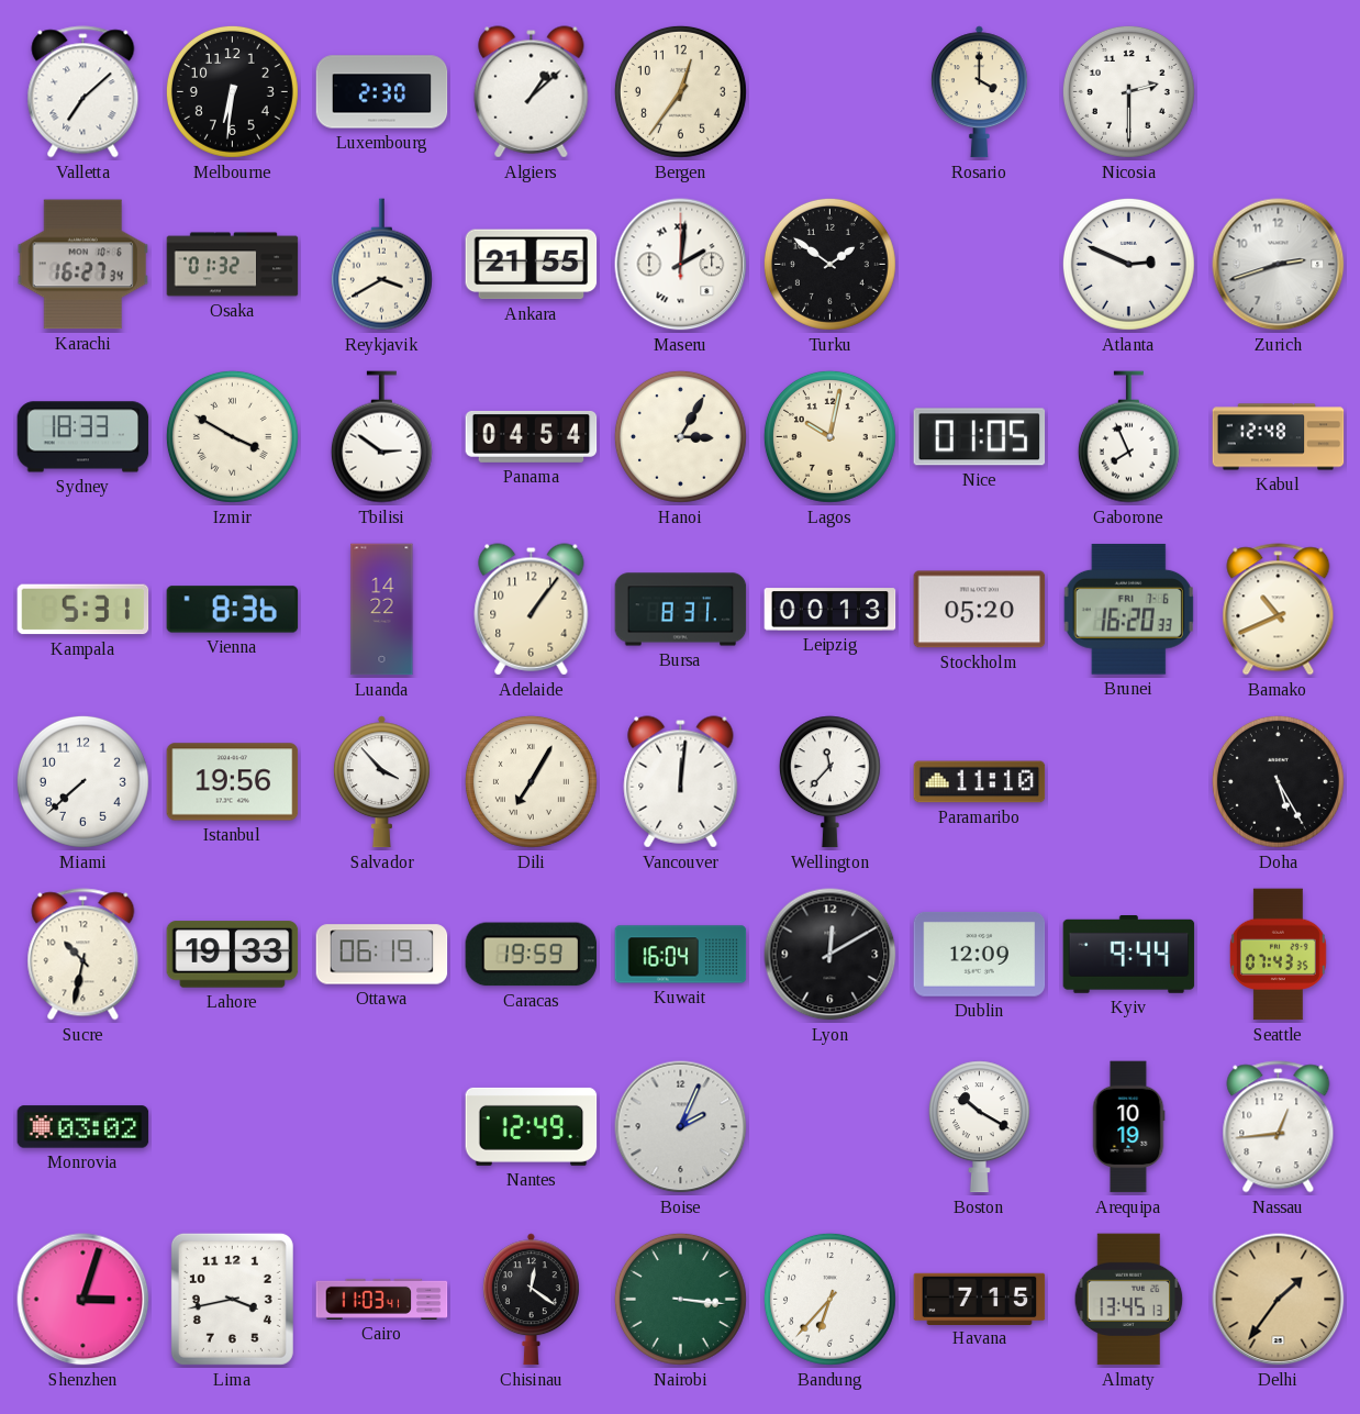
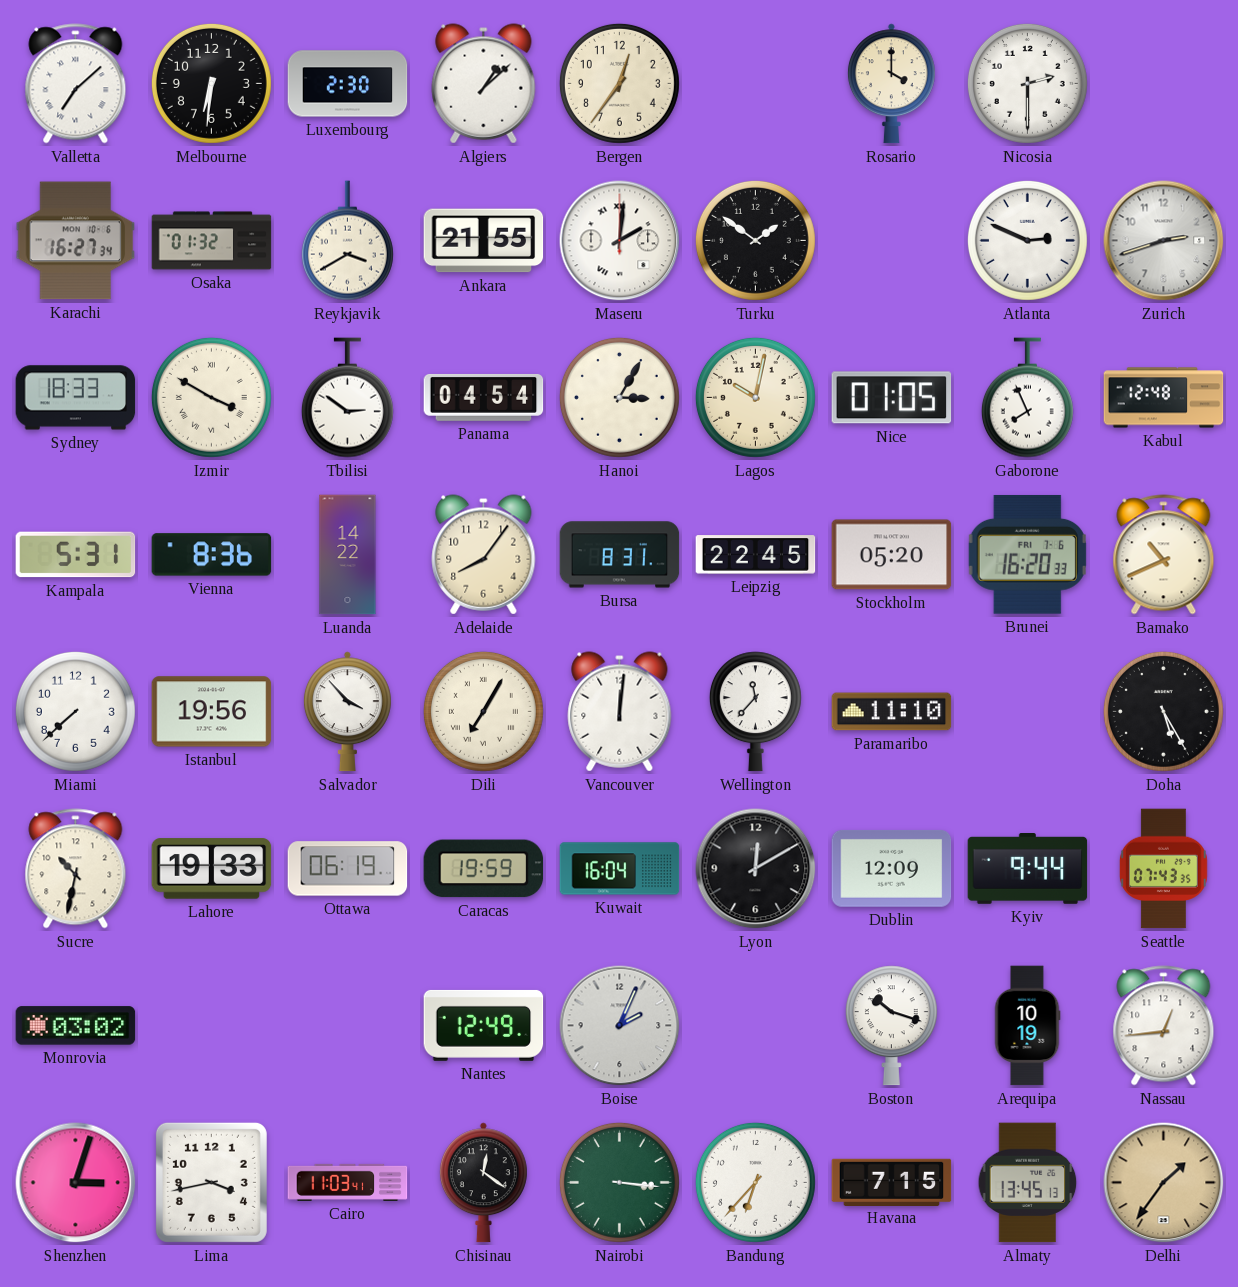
Adelaide: 1:06 -> 8:06
Leipzig: 00:13 -> 22:45
Boston: 10:20 -> 10:18
